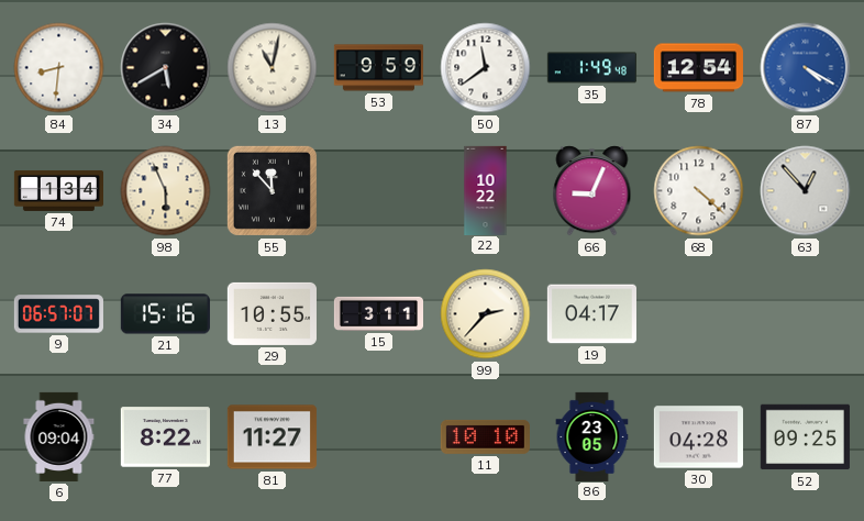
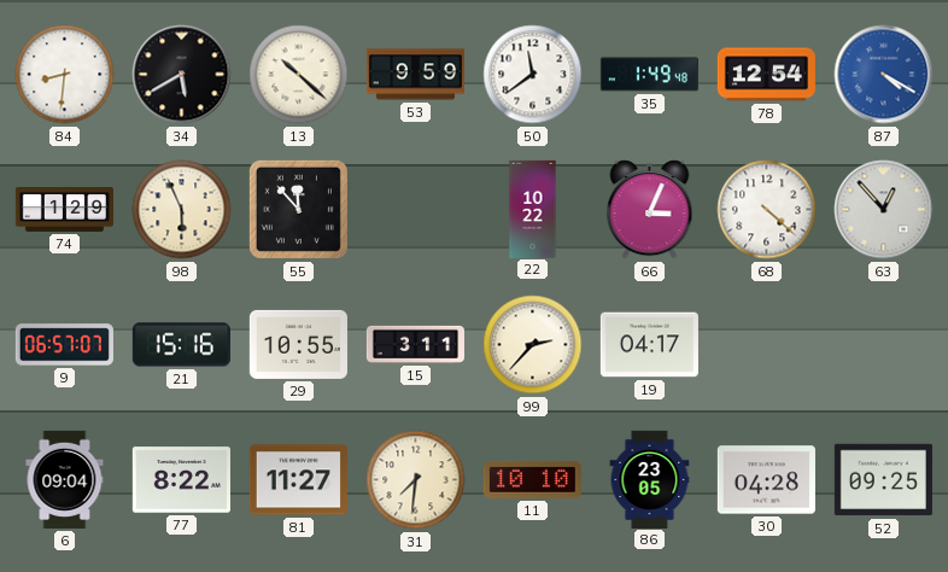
13: 11:02 -> 10:22
74: 1:34 -> 1:29
66: 9:04 -> 3:04
31: none -> 7:31
